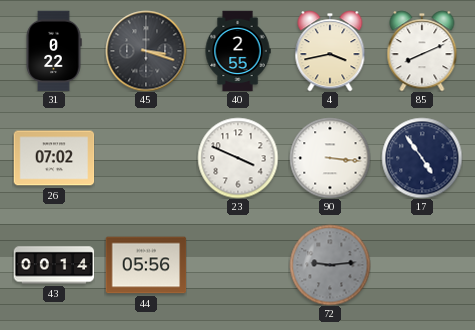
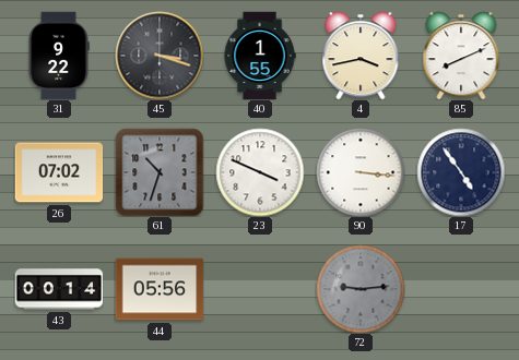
31: 0:22 -> 9:22
40: 2:55 -> 1:55
61: none -> 10:33
